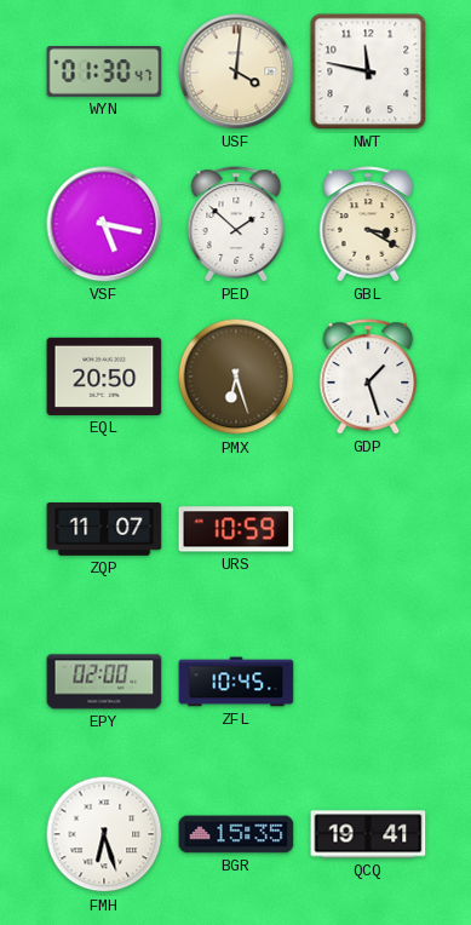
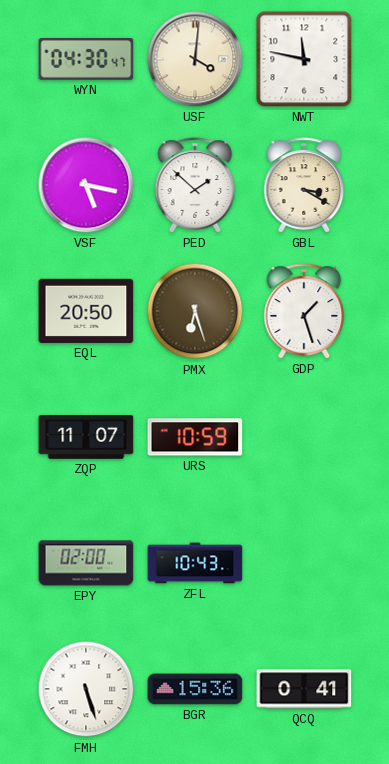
WYN: 01:30 -> 04:30
ZFL: 10:45 -> 10:43
FMH: 6:27 -> 5:27
BGR: 15:35 -> 15:36
QCQ: 19:41 -> 0:41
